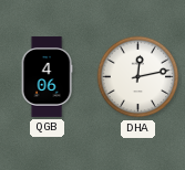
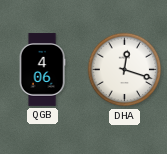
DHA: 12:13 -> 12:18
